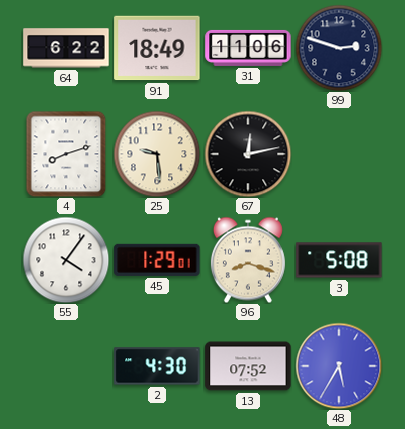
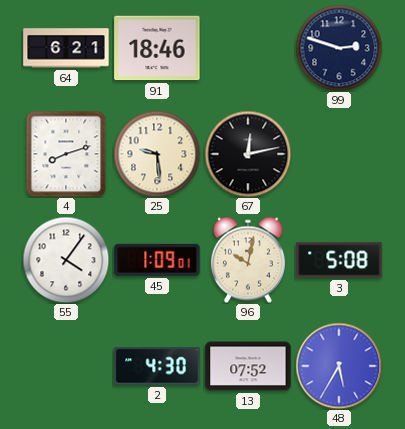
64: 6:22 -> 6:21
91: 18:49 -> 18:46
31: 11:06 -> none
45: 1:29 -> 1:09
96: 8:18 -> 10:02
